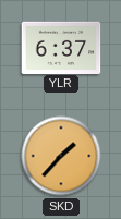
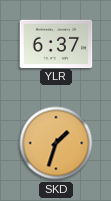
SKD: 1:37 -> 1:33
